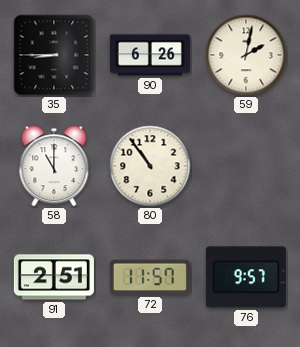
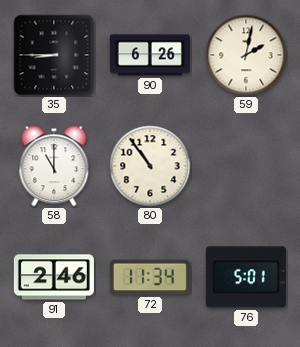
91: 2:51 -> 2:46
72: 11:57 -> 11:34
76: 9:57 -> 5:01
